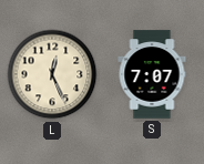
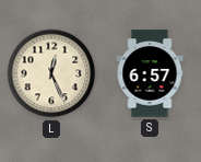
S: 7:07 -> 6:57
